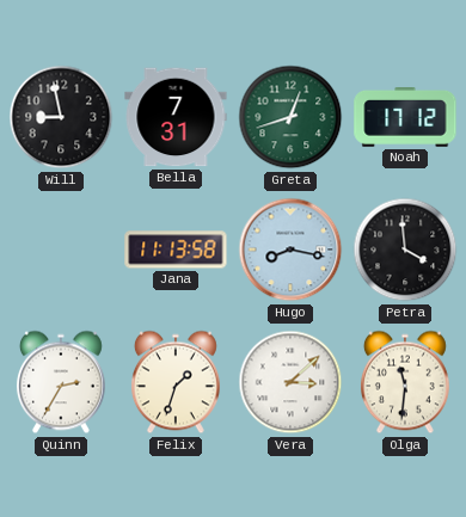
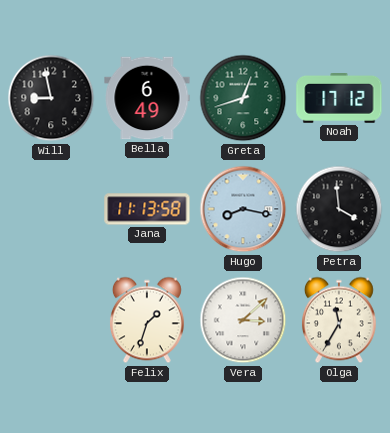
Bella: 7:31 -> 6:49
Quinn: 2:35 -> none
Olga: 11:31 -> 11:35
